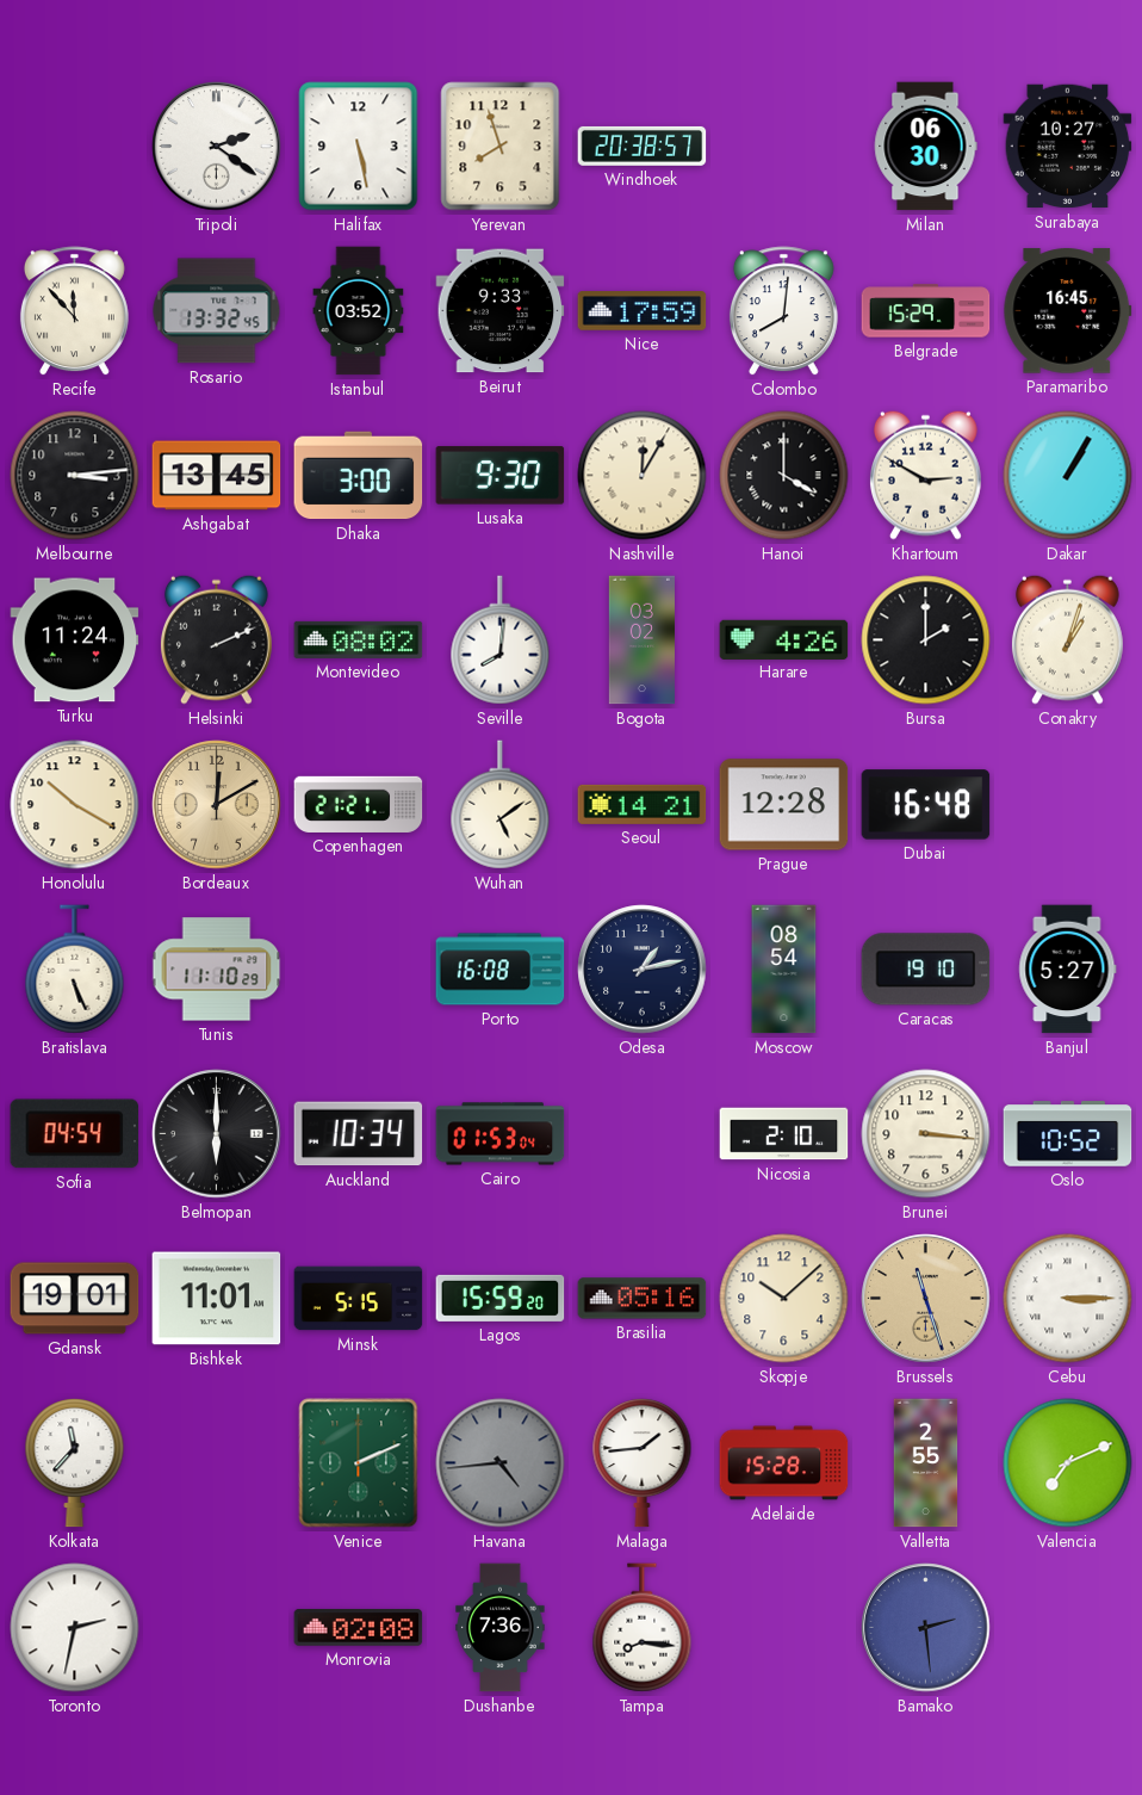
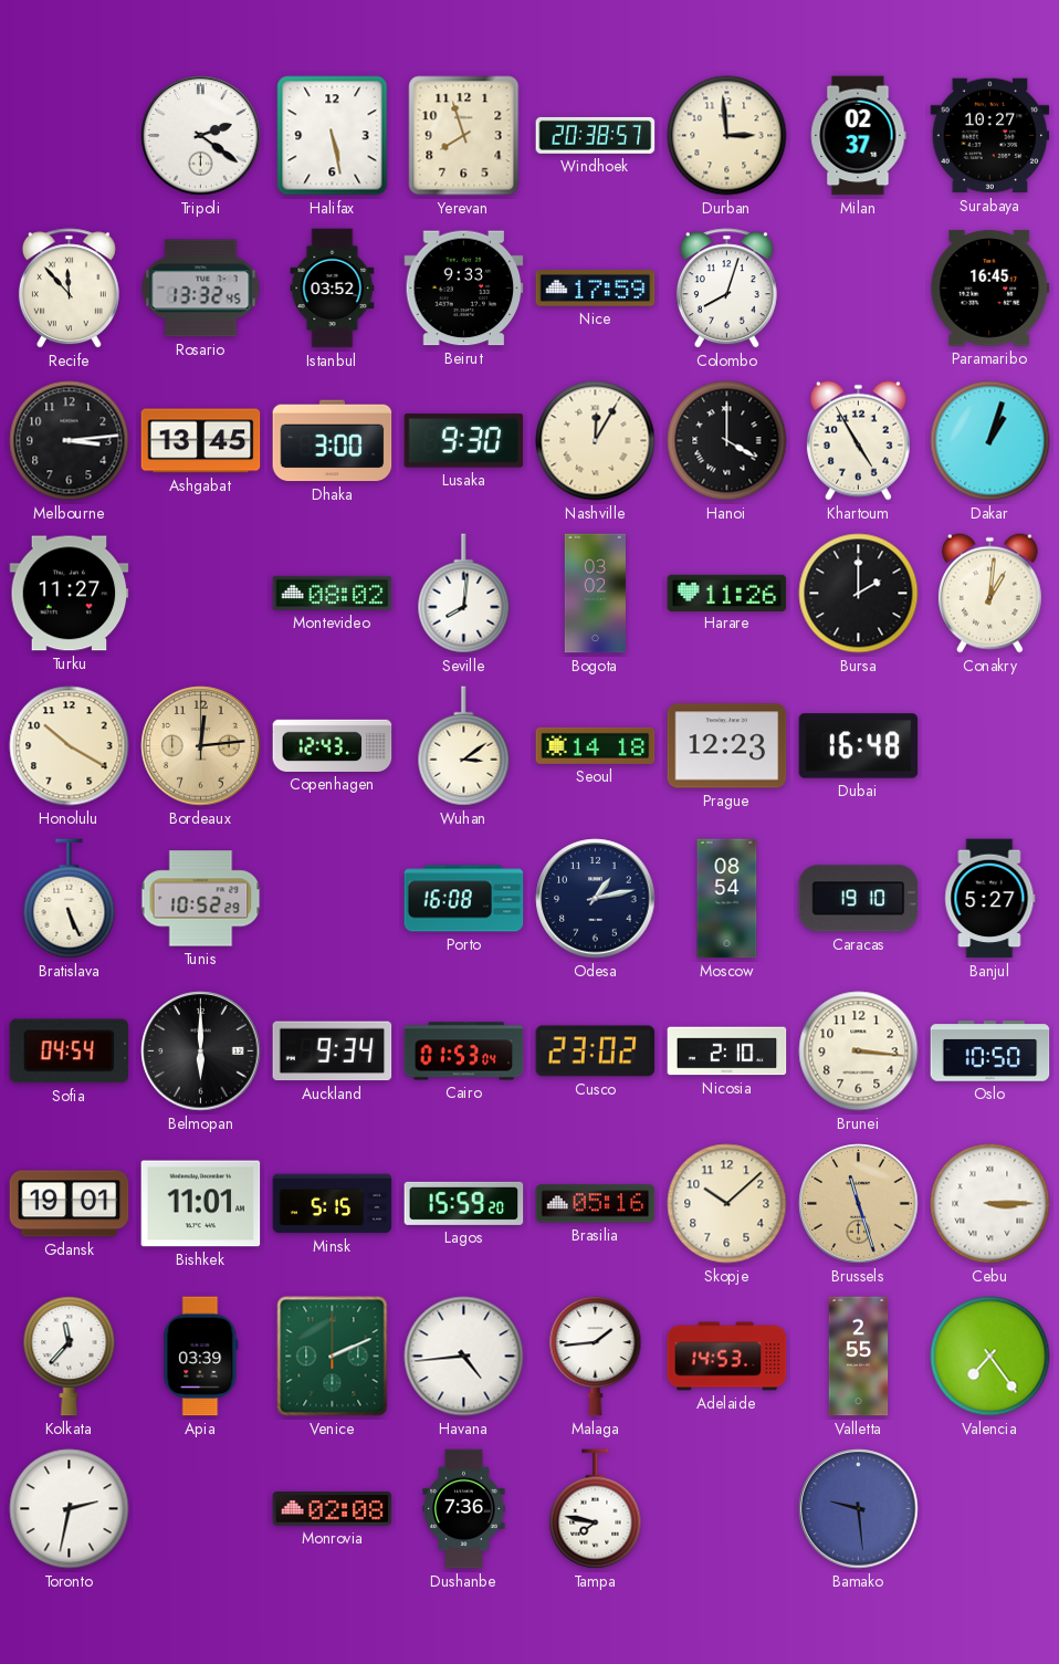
Durban: none -> 2:59
Milan: 06:30 -> 02:37
Colombo: 8:01 -> 8:03
Belgrade: 15:29 -> none
Khartoum: 2:50 -> 4:55
Dakar: 1:05 -> 1:03
Turku: 11:24 -> 11:27
Helsinki: 2:11 -> none
Harare: 4:26 -> 11:26
Conakry: 1:03 -> 1:01
Bordeaux: 12:10 -> 12:14
Copenhagen: 21:21 -> 12:43
Wuhan: 5:09 -> 3:09
Seoul: 14:21 -> 14:18
Prague: 12:28 -> 12:23
Tunis: 11:10 -> 10:52
Auckland: 10:34 -> 9:34
Cusco: none -> 23:02
Oslo: 10:52 -> 10:50
Apia: none -> 03:39
Havana dial: grey -> white
Adelaide: 15:28 -> 14:53
Valencia: 7:11 -> 7:24
Tampa: 8:16 -> 7:47
Bamako: 2:29 -> 9:29
